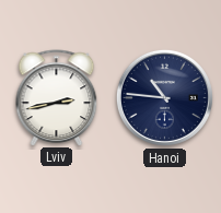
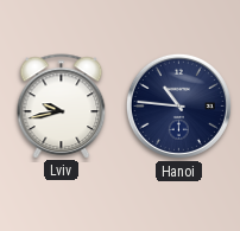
Lviv: 2:43 -> 9:43
